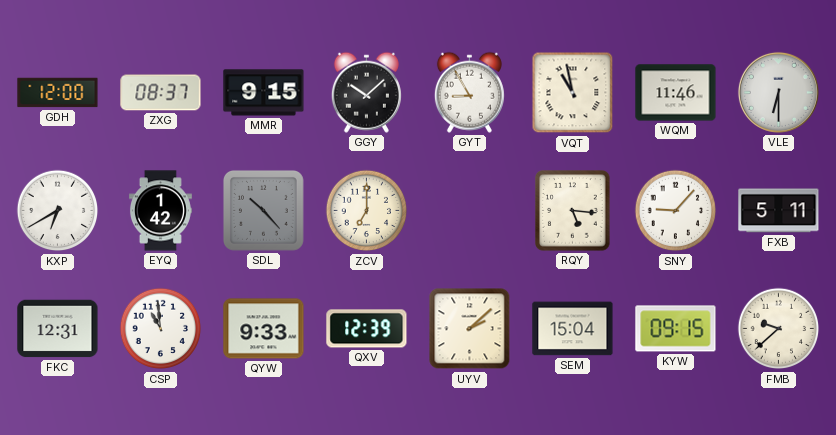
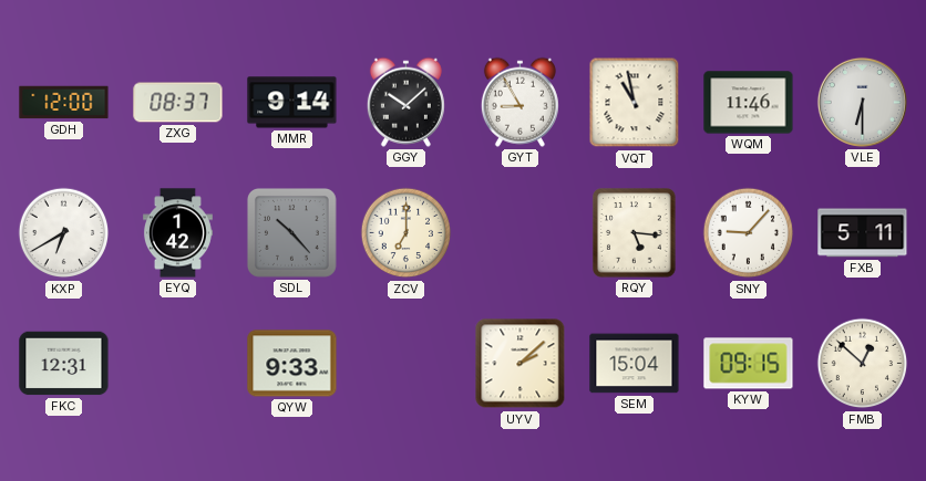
MMR: 9:15 -> 9:14
CSP: 10:59 -> none
QXV: 12:39 -> none
FMB: 9:38 -> 12:52
